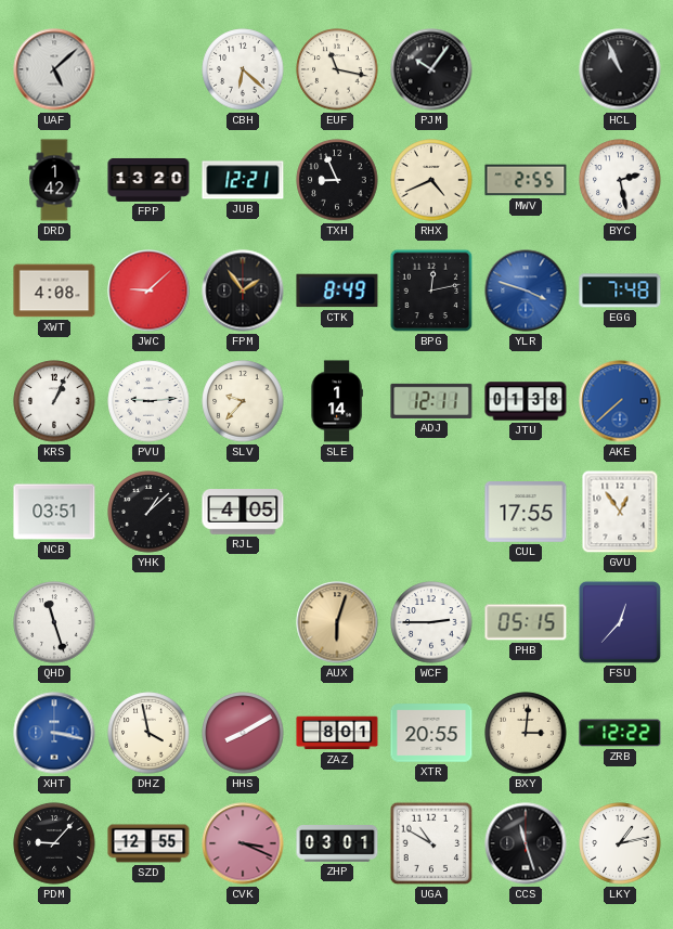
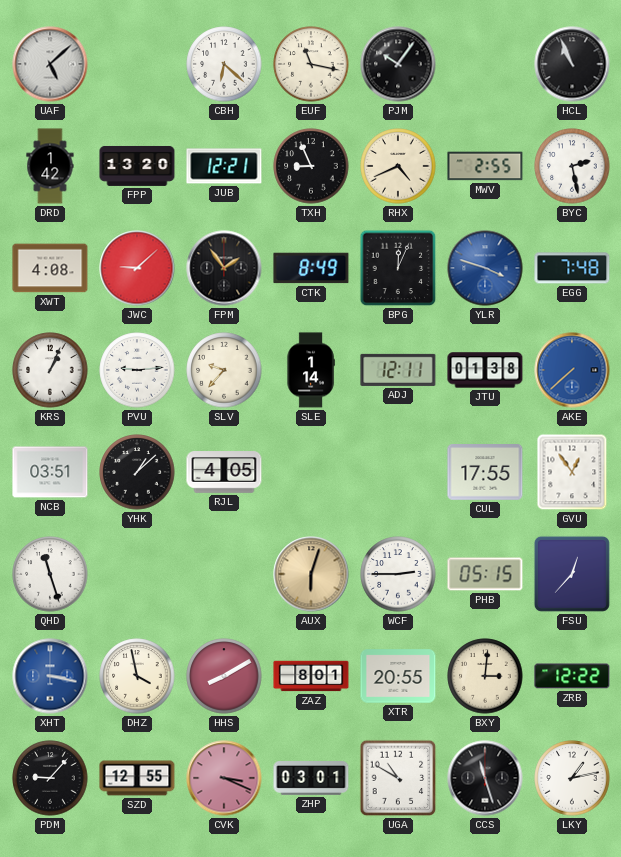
BPG: 12:13 -> 12:04
